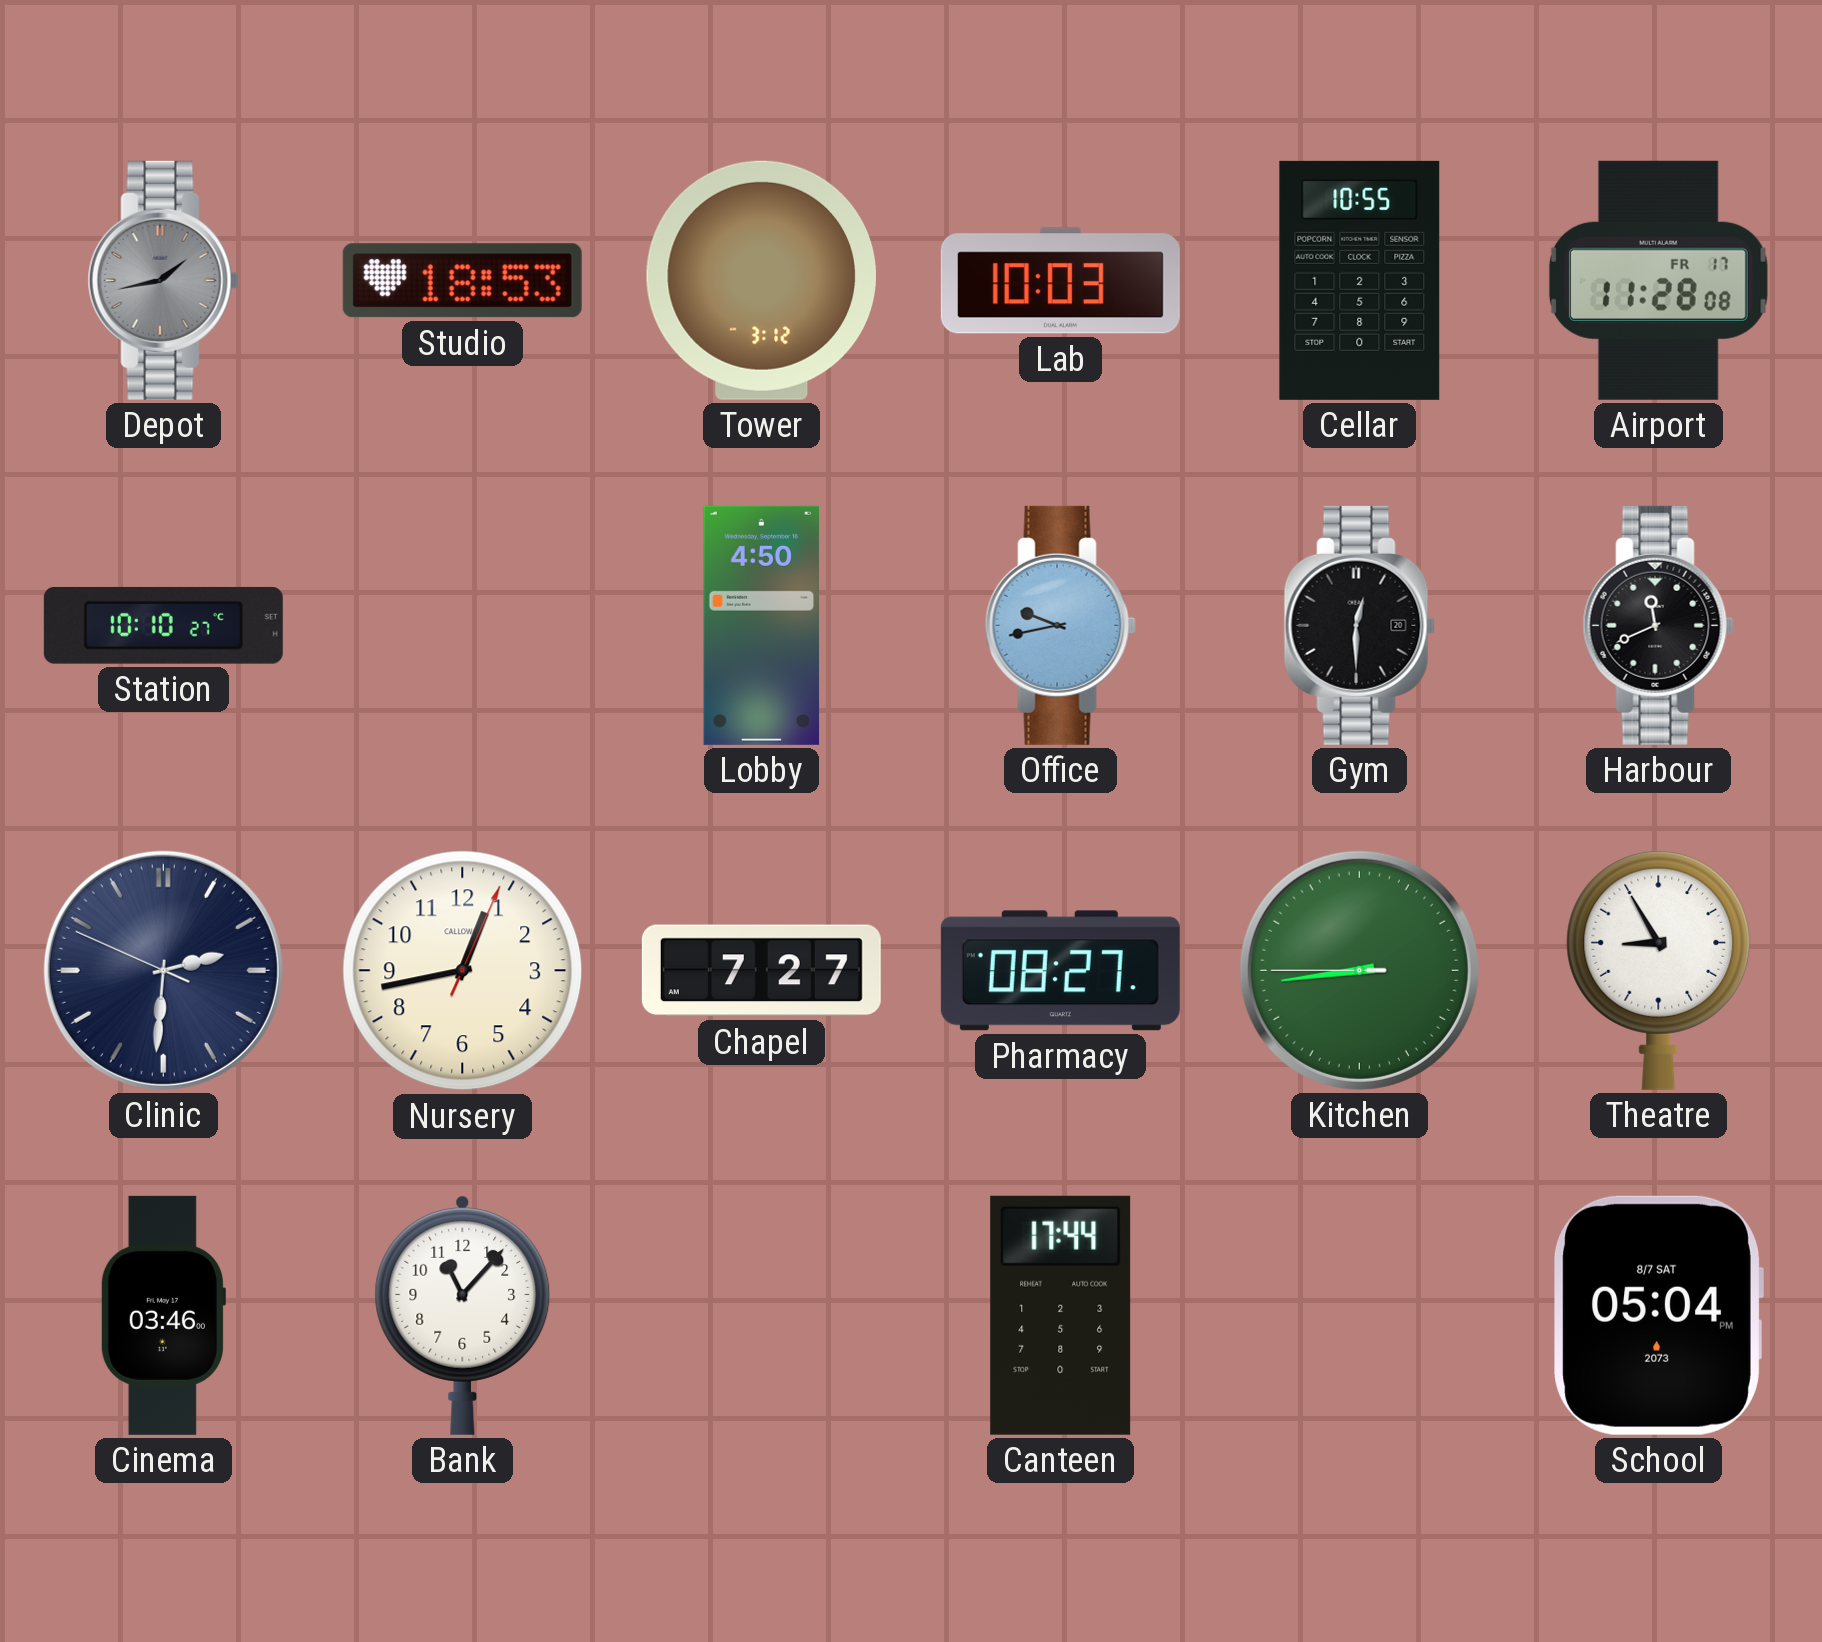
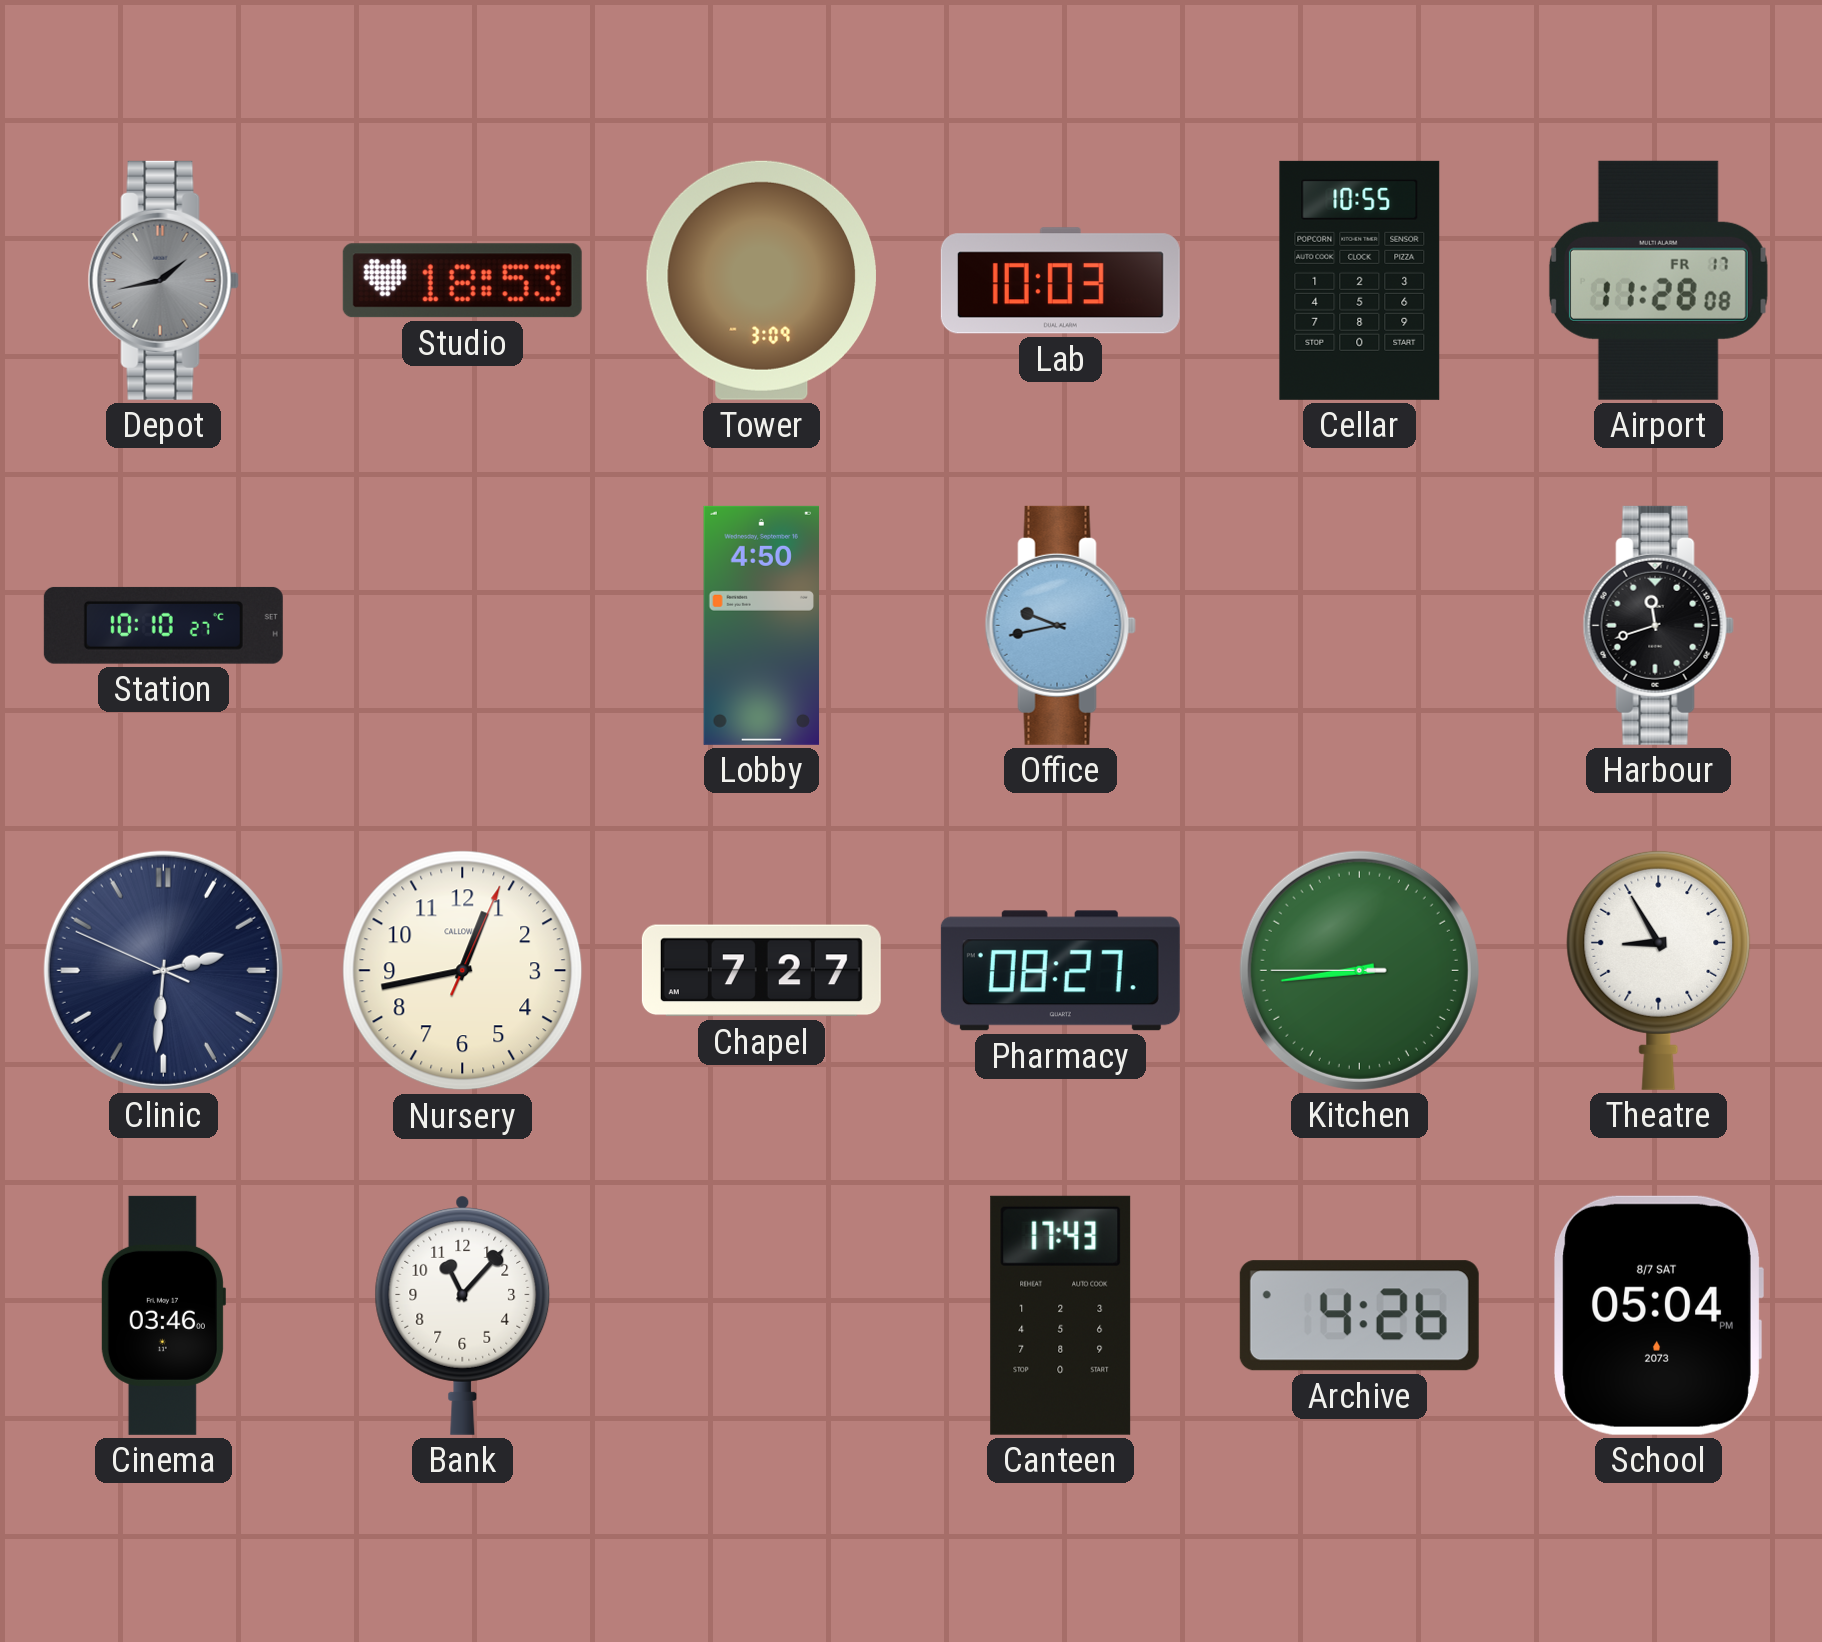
Tower: 3:12 -> 3:09
Gym: 12:30 -> none
Harbour: 11:41 -> 11:42
Canteen: 17:44 -> 17:43
Archive: none -> 4:26
